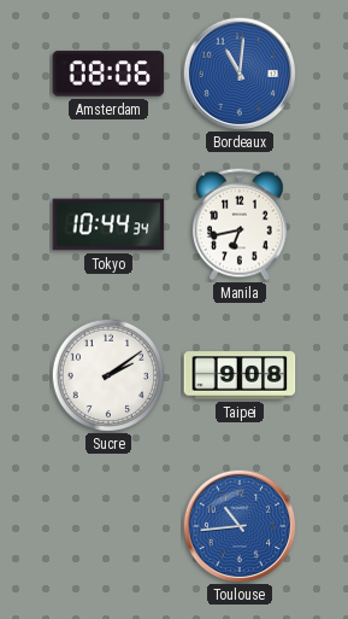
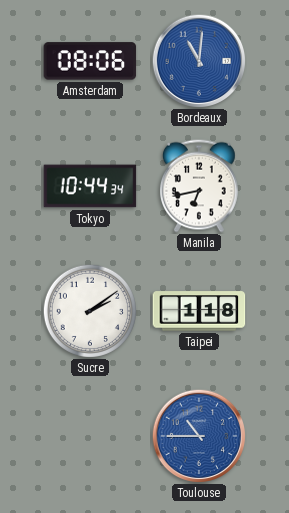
Taipei: 9:08 -> 1:18
Toulouse: 10:44 -> 10:45
